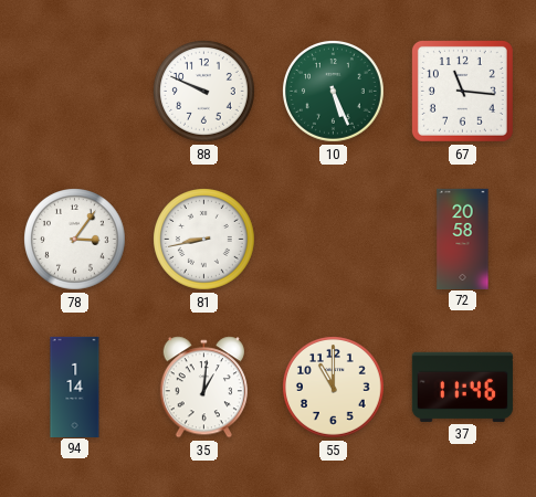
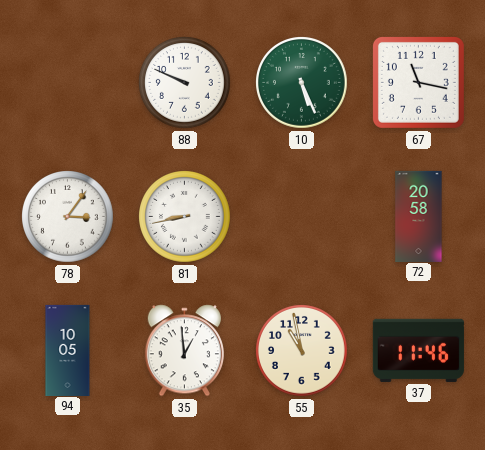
67: 11:16 -> 11:17
94: 1:14 -> 10:05
35: 1:01 -> 12:59
55: 11:00 -> 10:58
